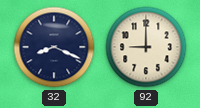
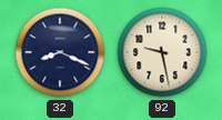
92: 9:00 -> 9:28
